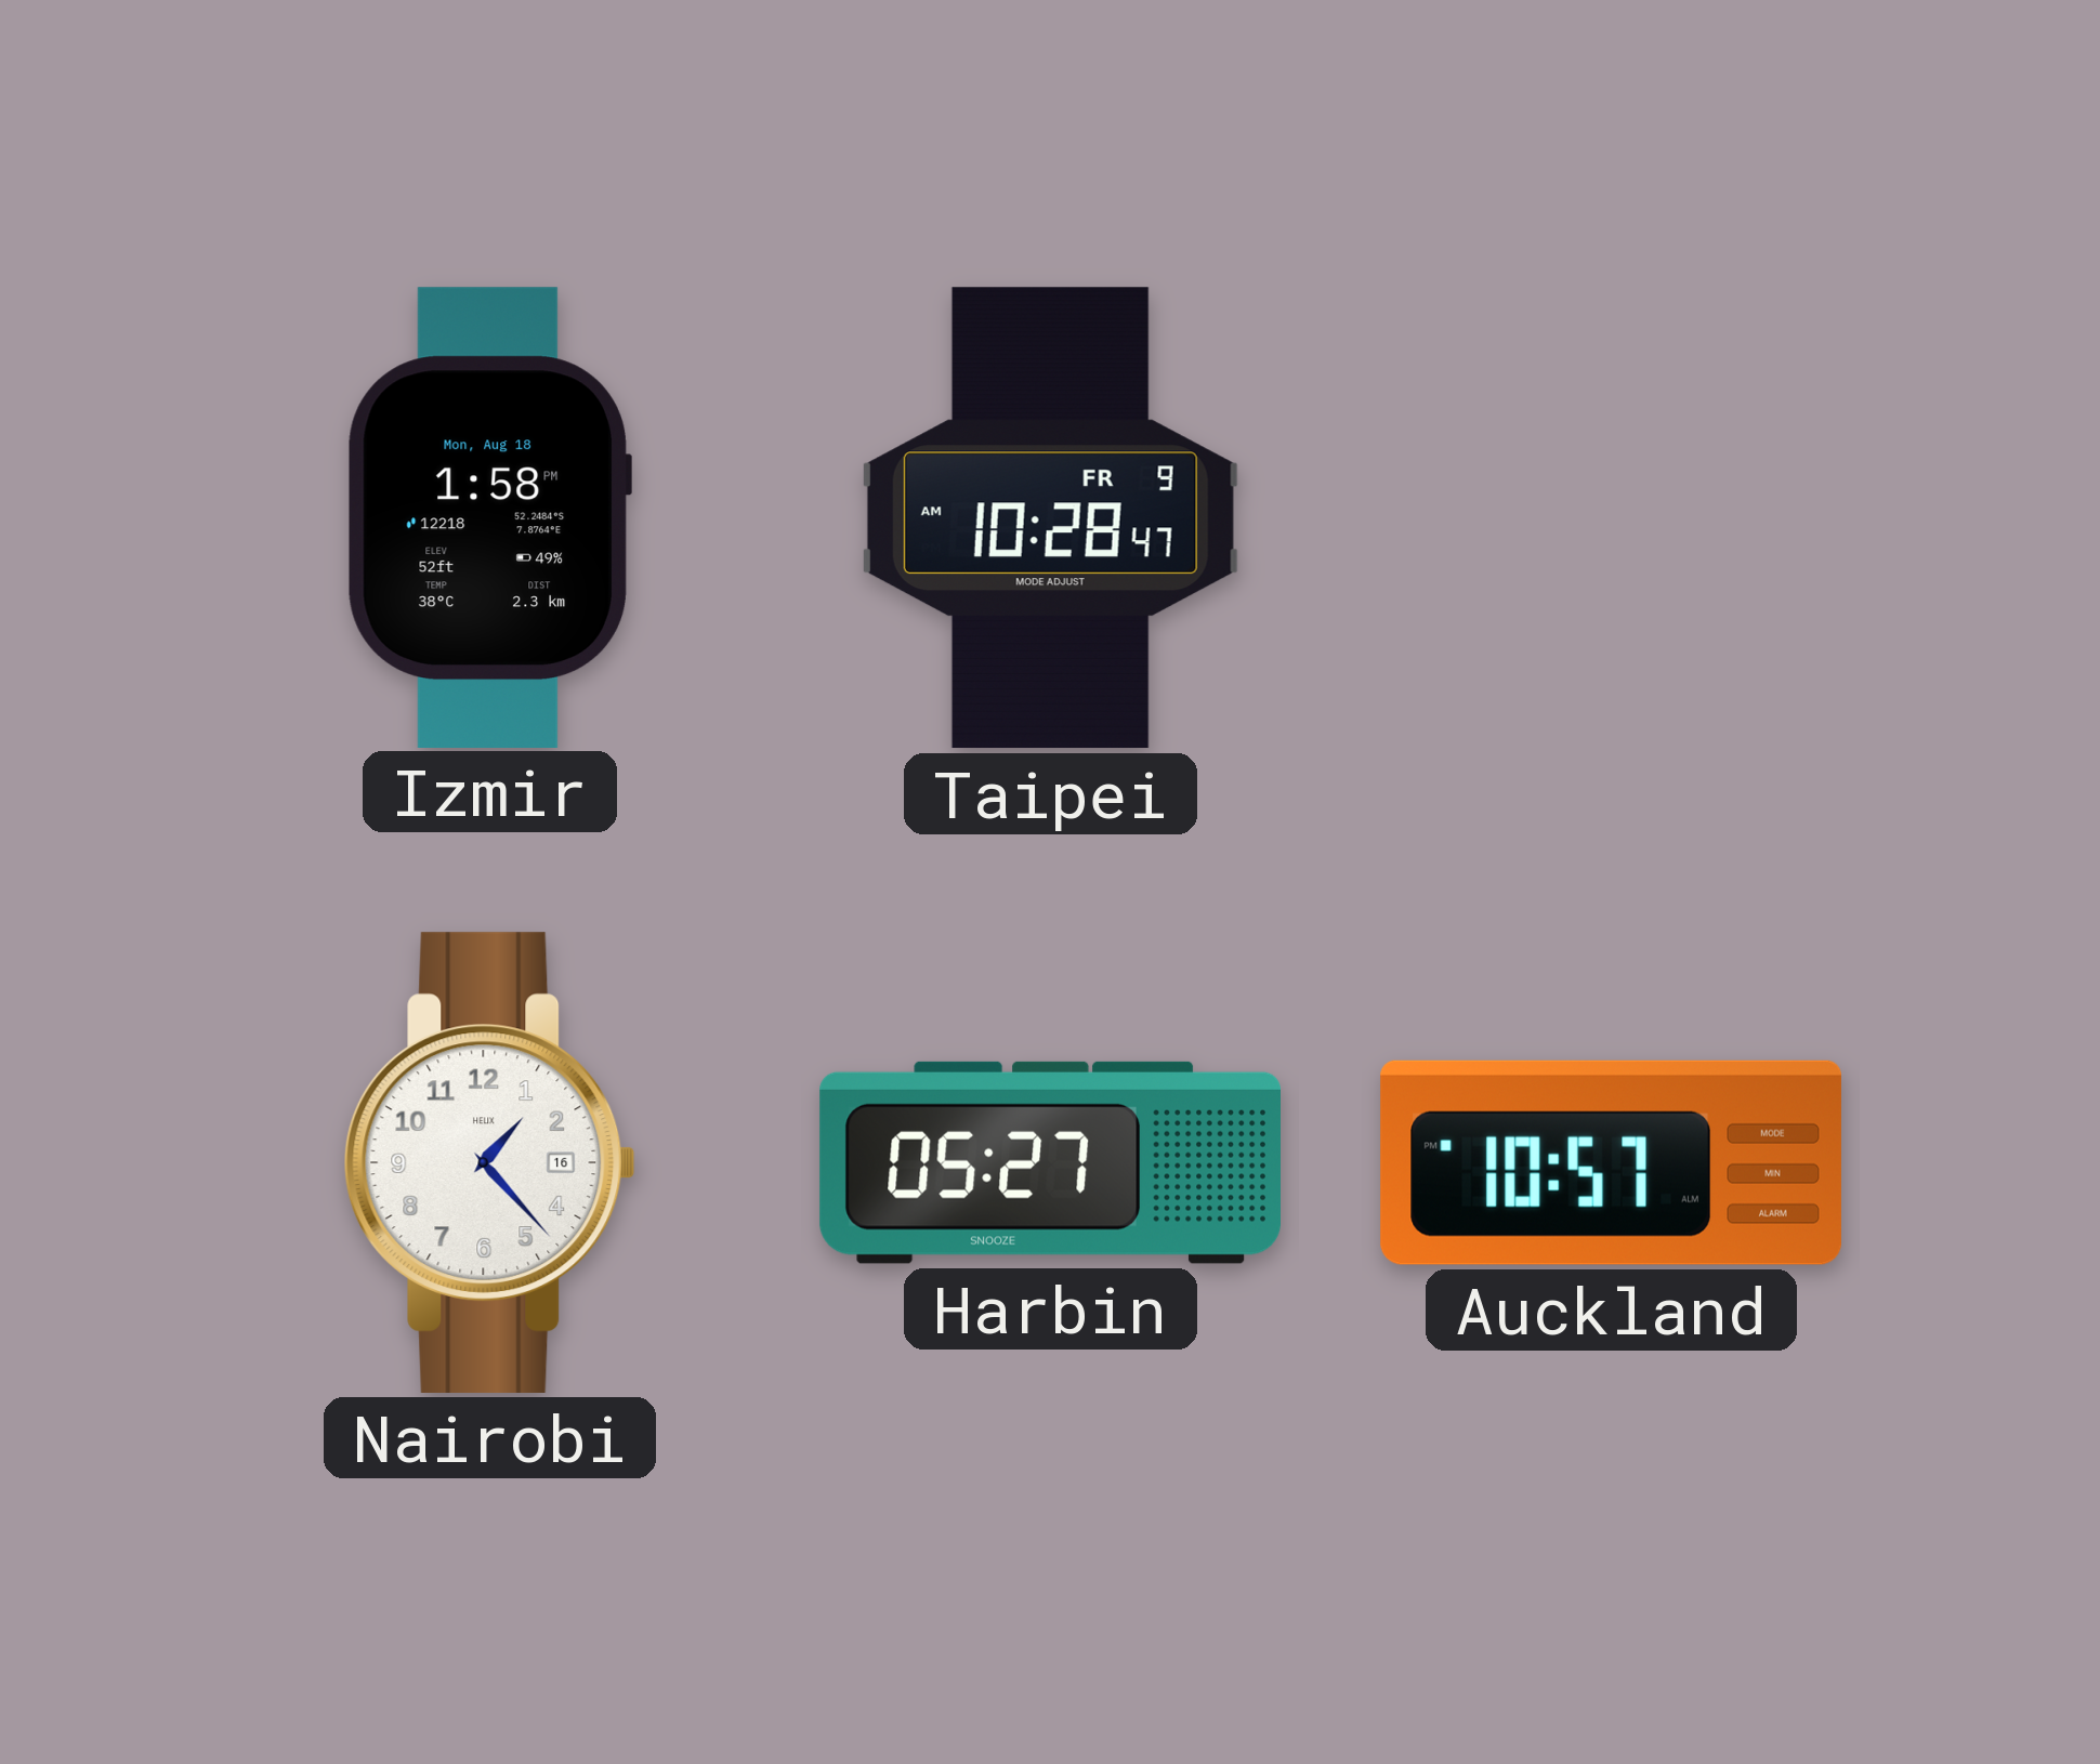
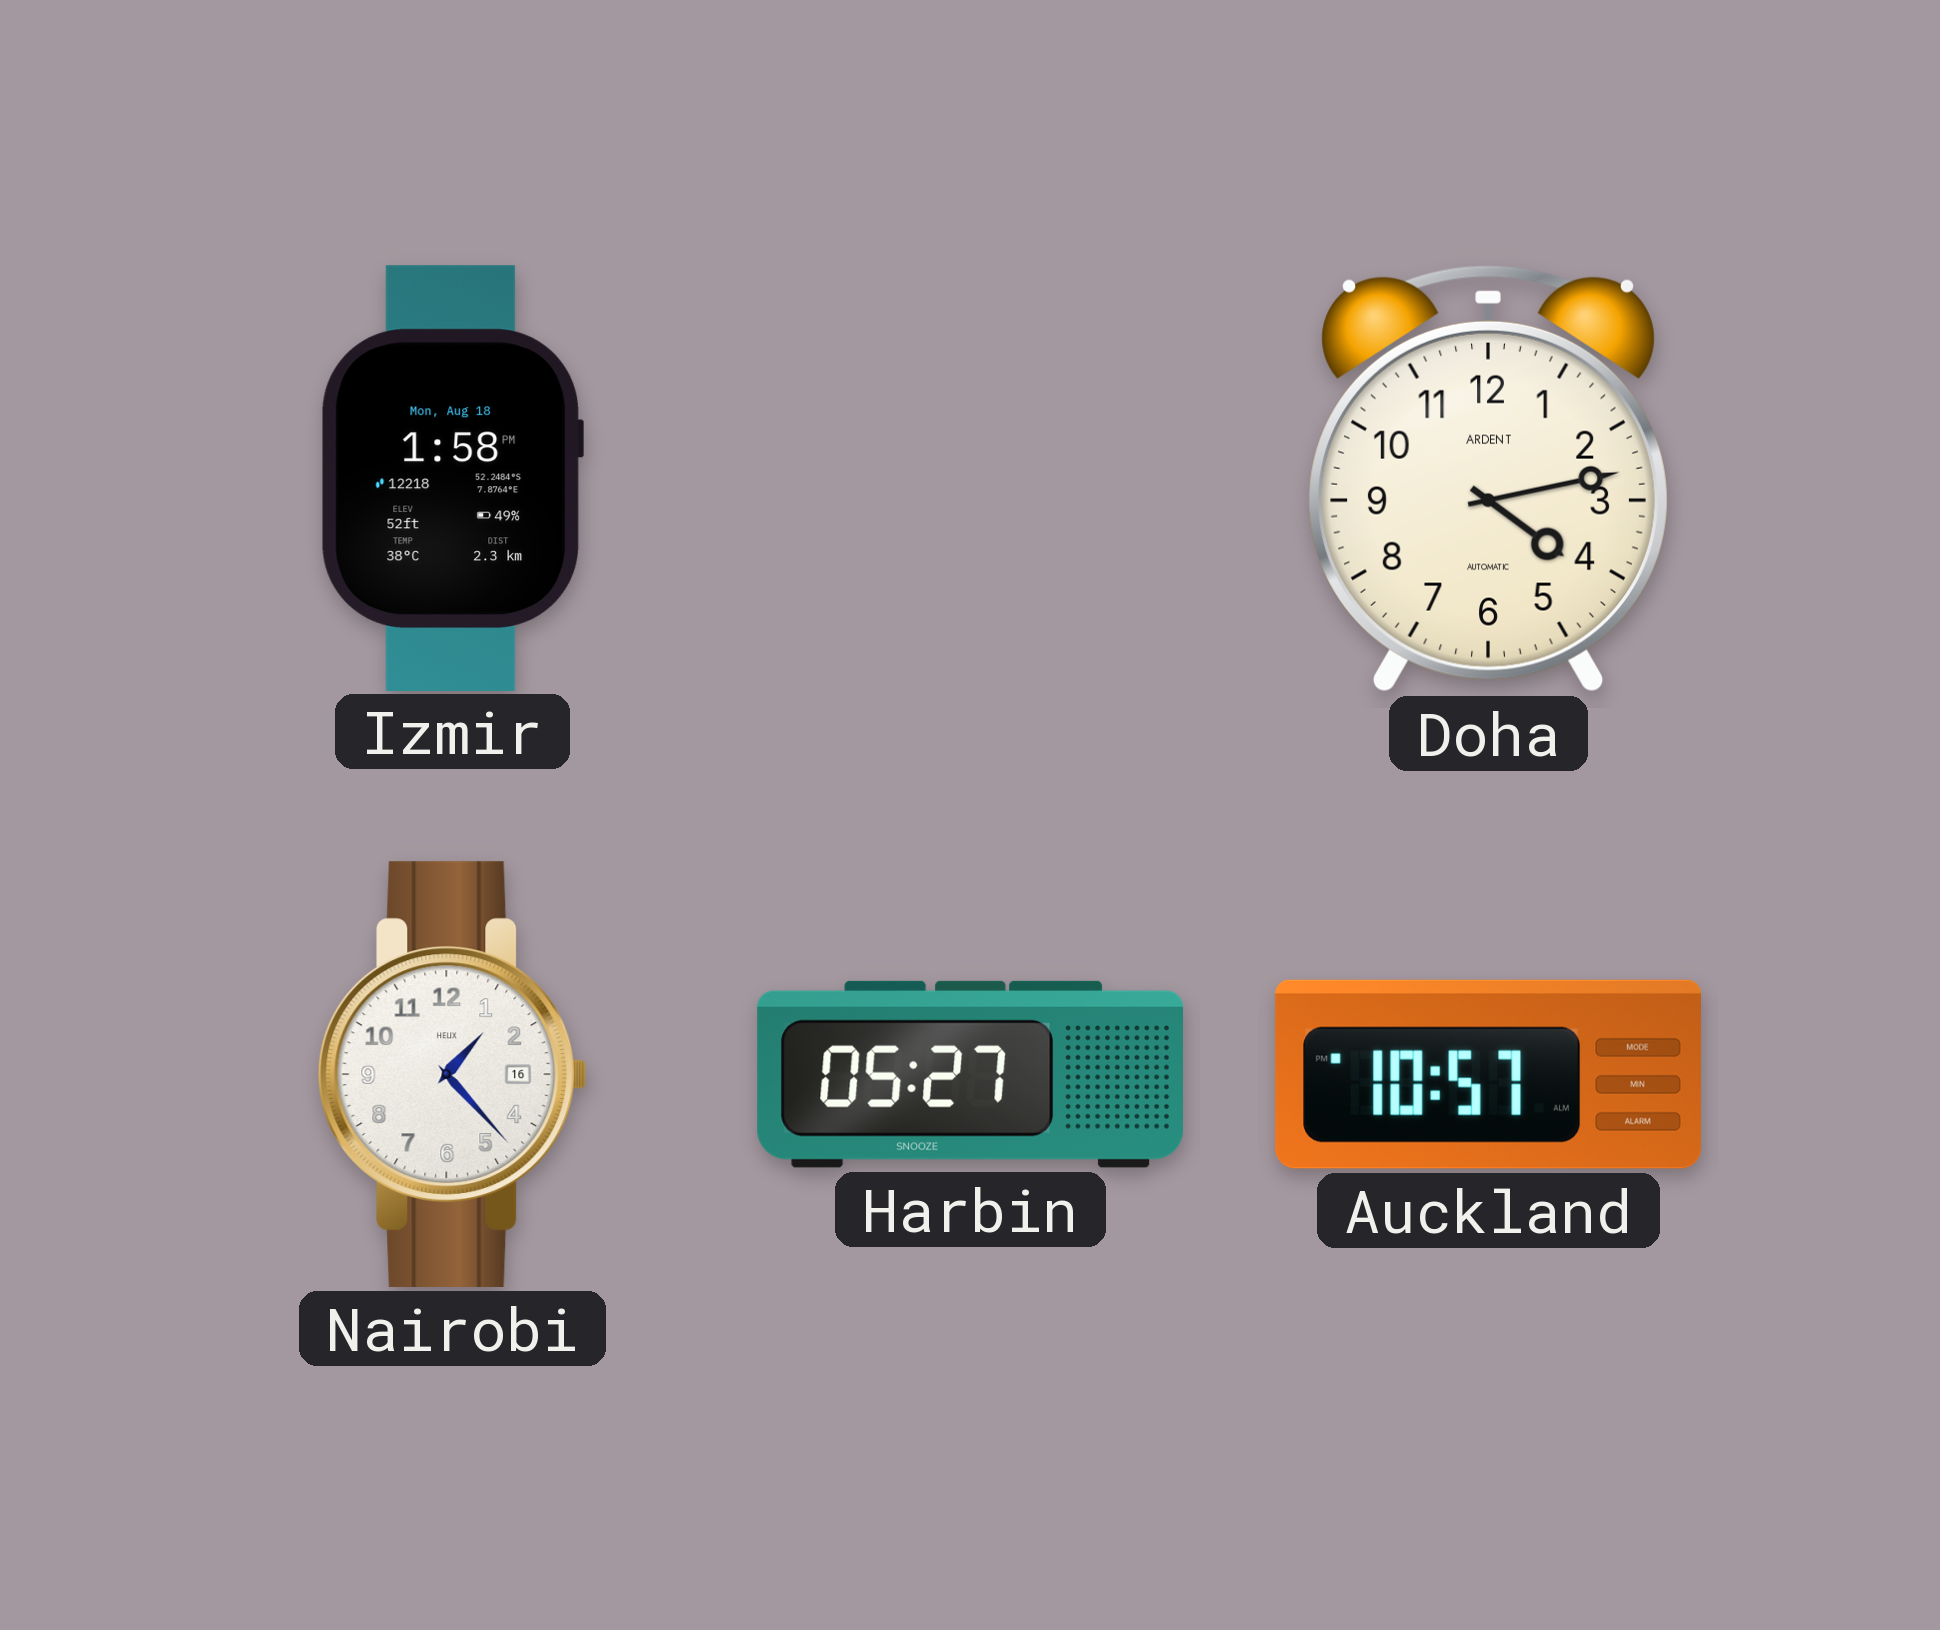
Taipei: 10:28 -> none
Doha: none -> 4:13
